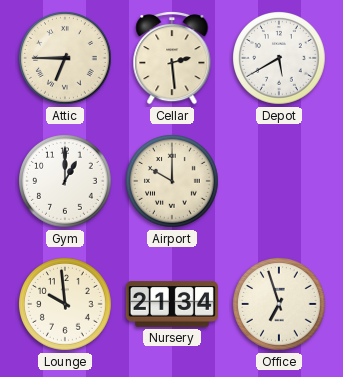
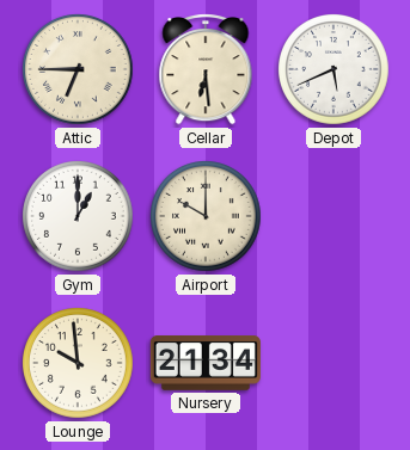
Cellar: 2:29 -> 6:29
Depot: 5:40 -> 5:41
Office: 6:57 -> none
